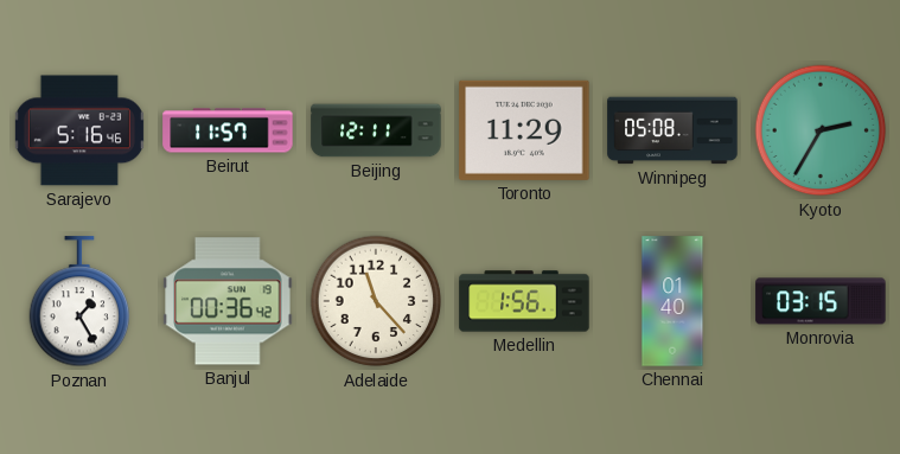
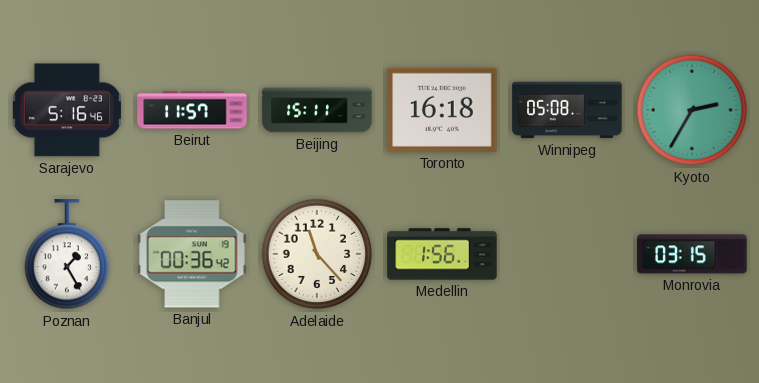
Beijing: 12:11 -> 15:11
Toronto: 11:29 -> 16:18
Chennai: 01:40 -> none
